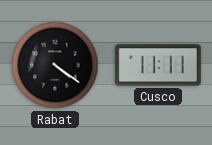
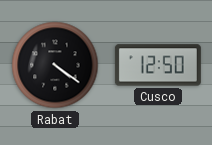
Cusco: 11:11 -> 12:50
